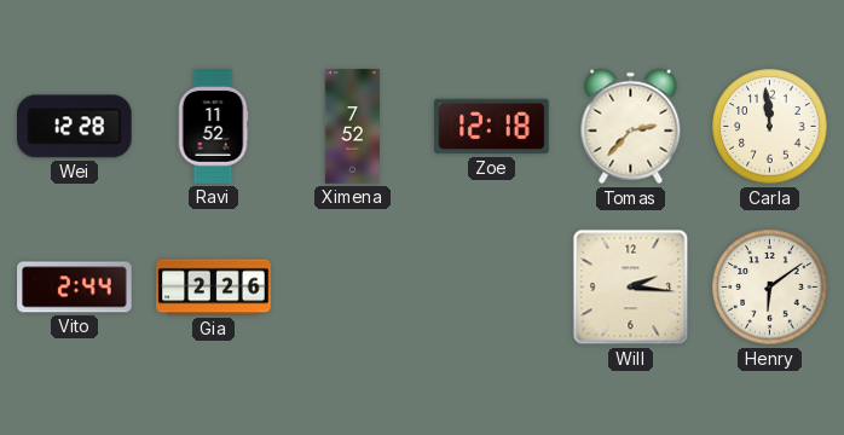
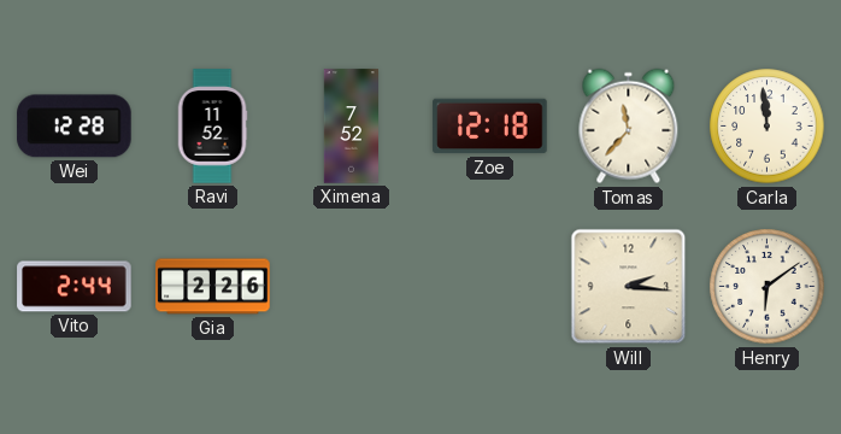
Tomas: 2:37 -> 11:37
